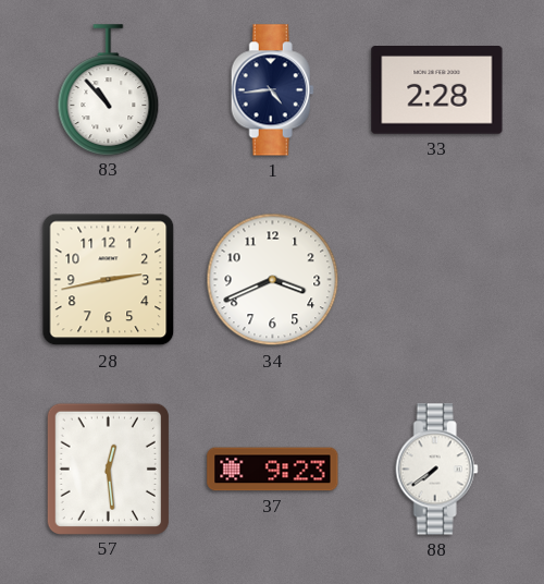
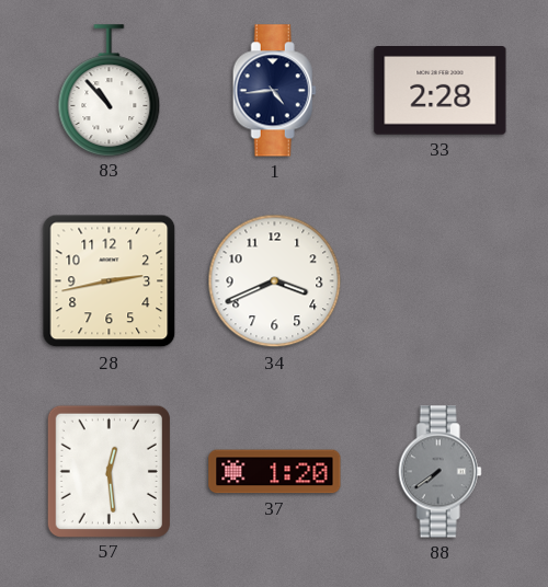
37: 9:23 -> 1:20
88 dial: white -> grey
